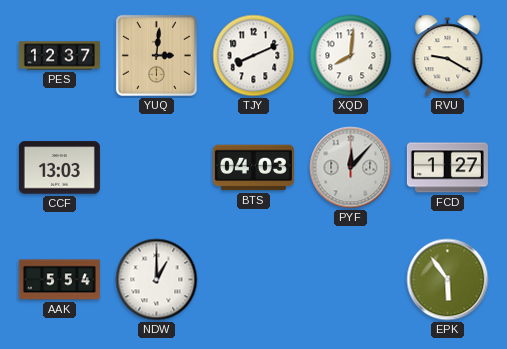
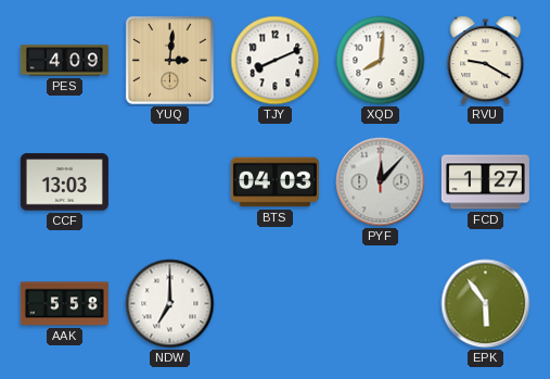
PES: 12:37 -> 4:09
AAK: 5:54 -> 5:58
NDW: 1:00 -> 7:00
